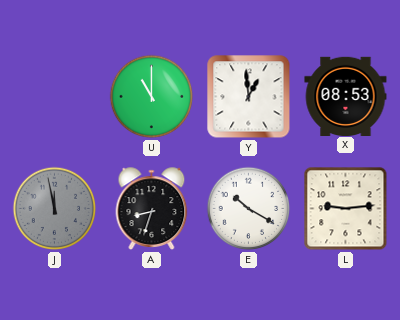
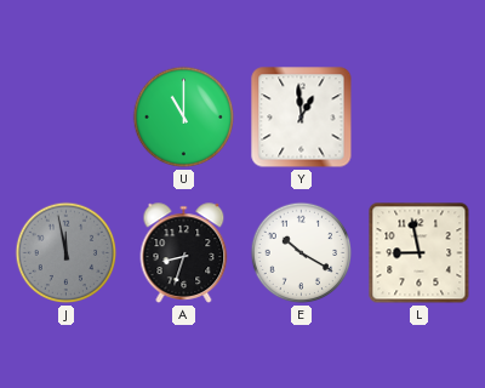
X: 08:53 -> none
L: 9:14 -> 8:58
